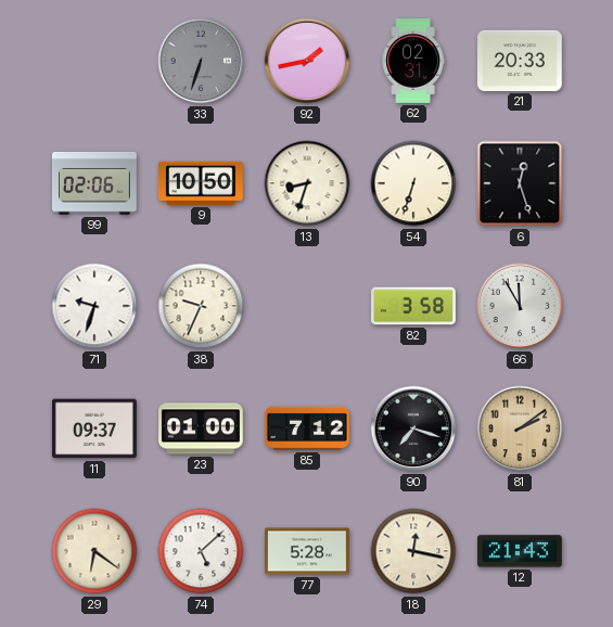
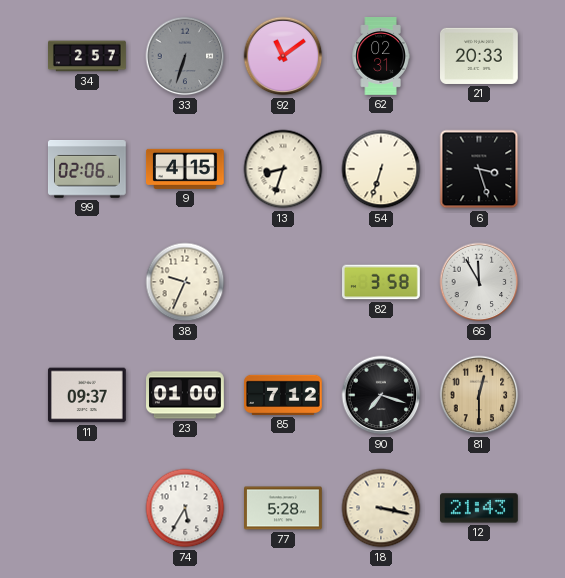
34: none -> 2:57
92: 1:43 -> 11:09
9: 10:50 -> 4:15
6: 12:27 -> 3:27
71: 9:33 -> none
81: 2:09 -> 12:30
29: 6:21 -> none
74: 5:08 -> 5:35
18: 12:17 -> 3:17
